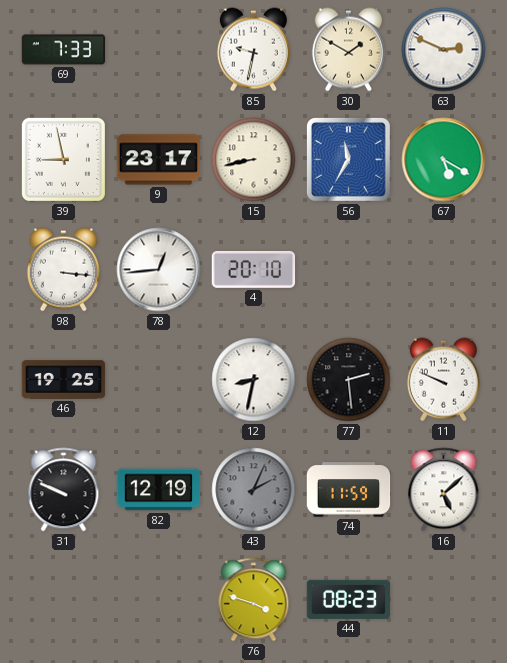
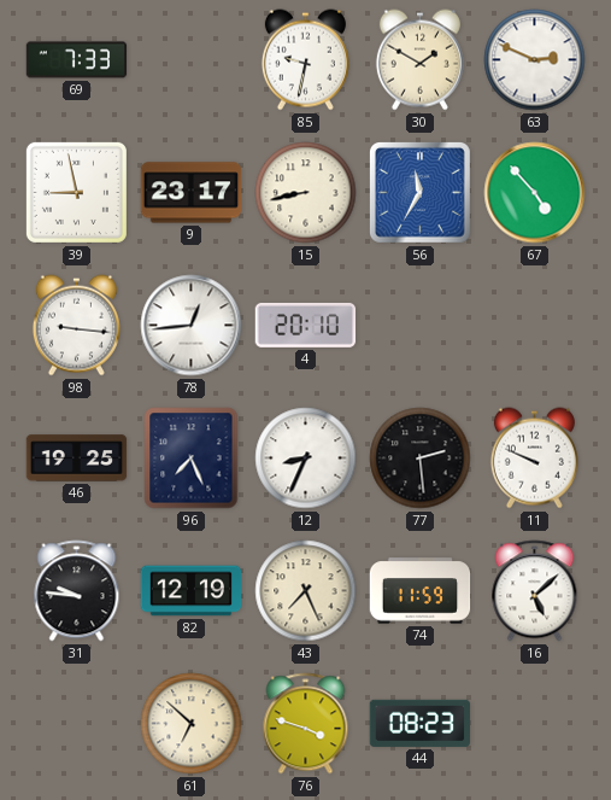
67: 5:20 -> 4:53
98: 3:16 -> 9:16
96: none -> 7:26
12: 8:32 -> 8:34
31: 9:49 -> 9:46
43: 2:04 -> 7:26
43 dial: grey -> cream
61: none -> 6:52
